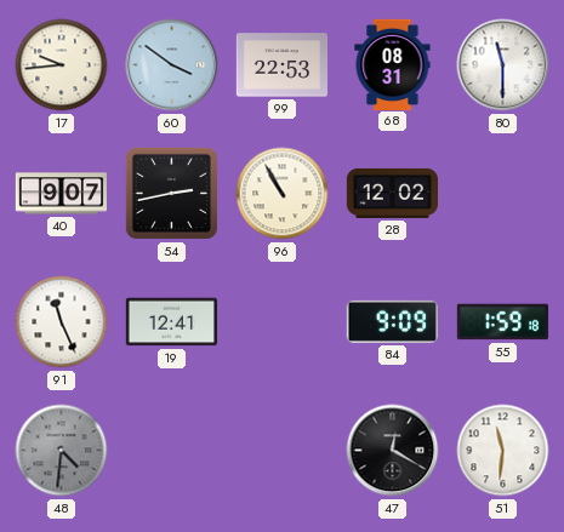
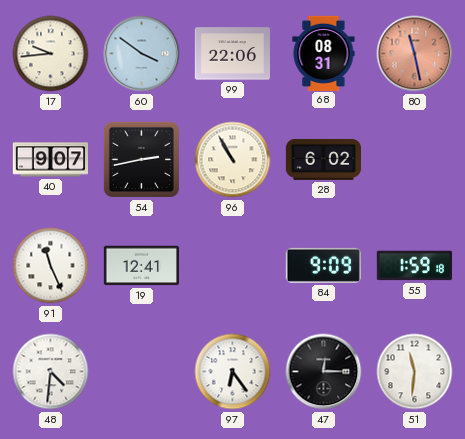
99: 22:53 -> 22:06
80: 11:30 -> 11:28
80 dial: white -> salmon
28: 12:02 -> 6:02
48 dial: grey -> white
97: none -> 6:24
47: 12:20 -> 12:15
